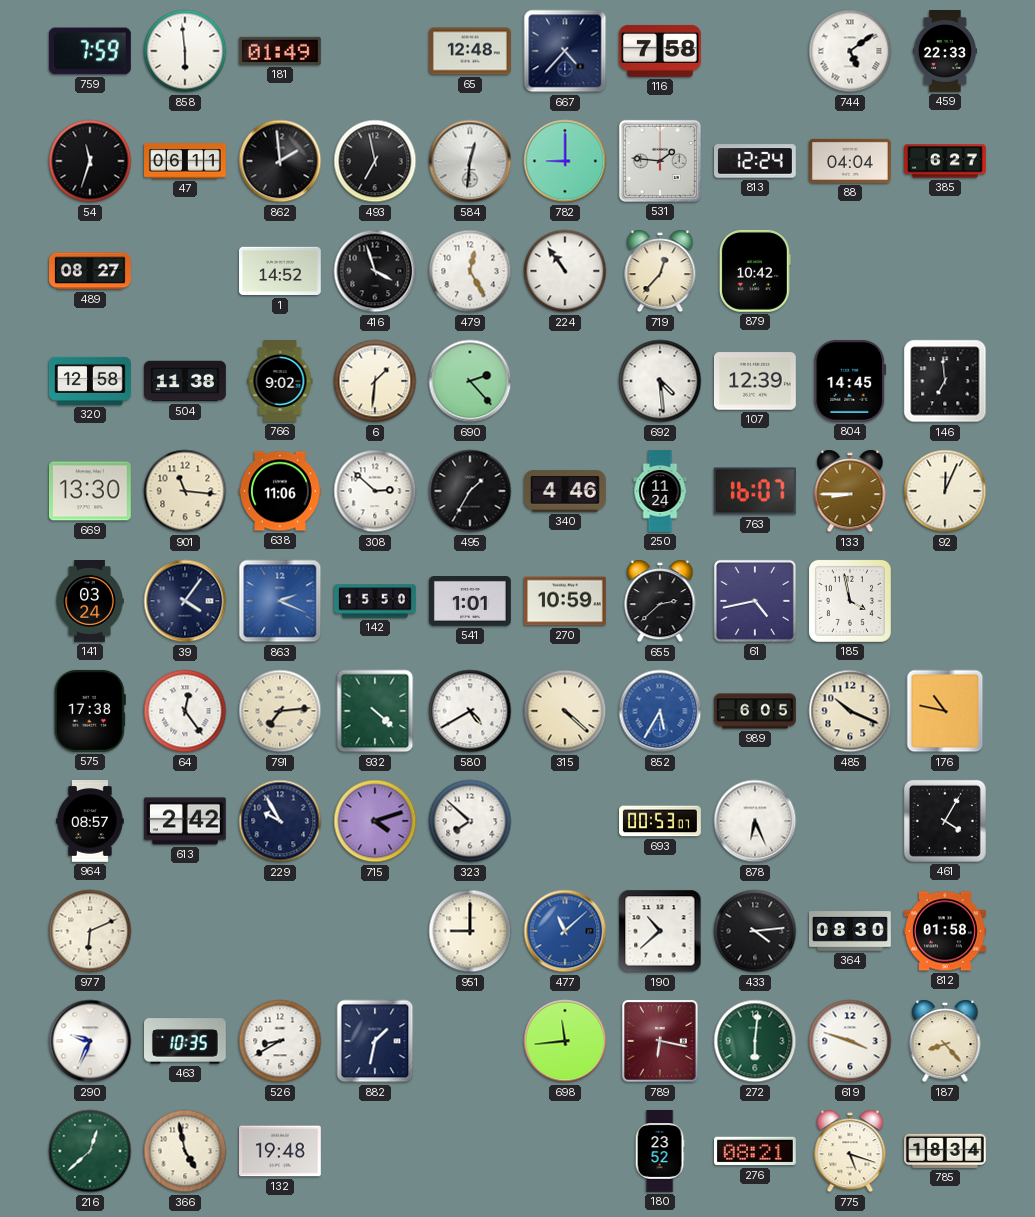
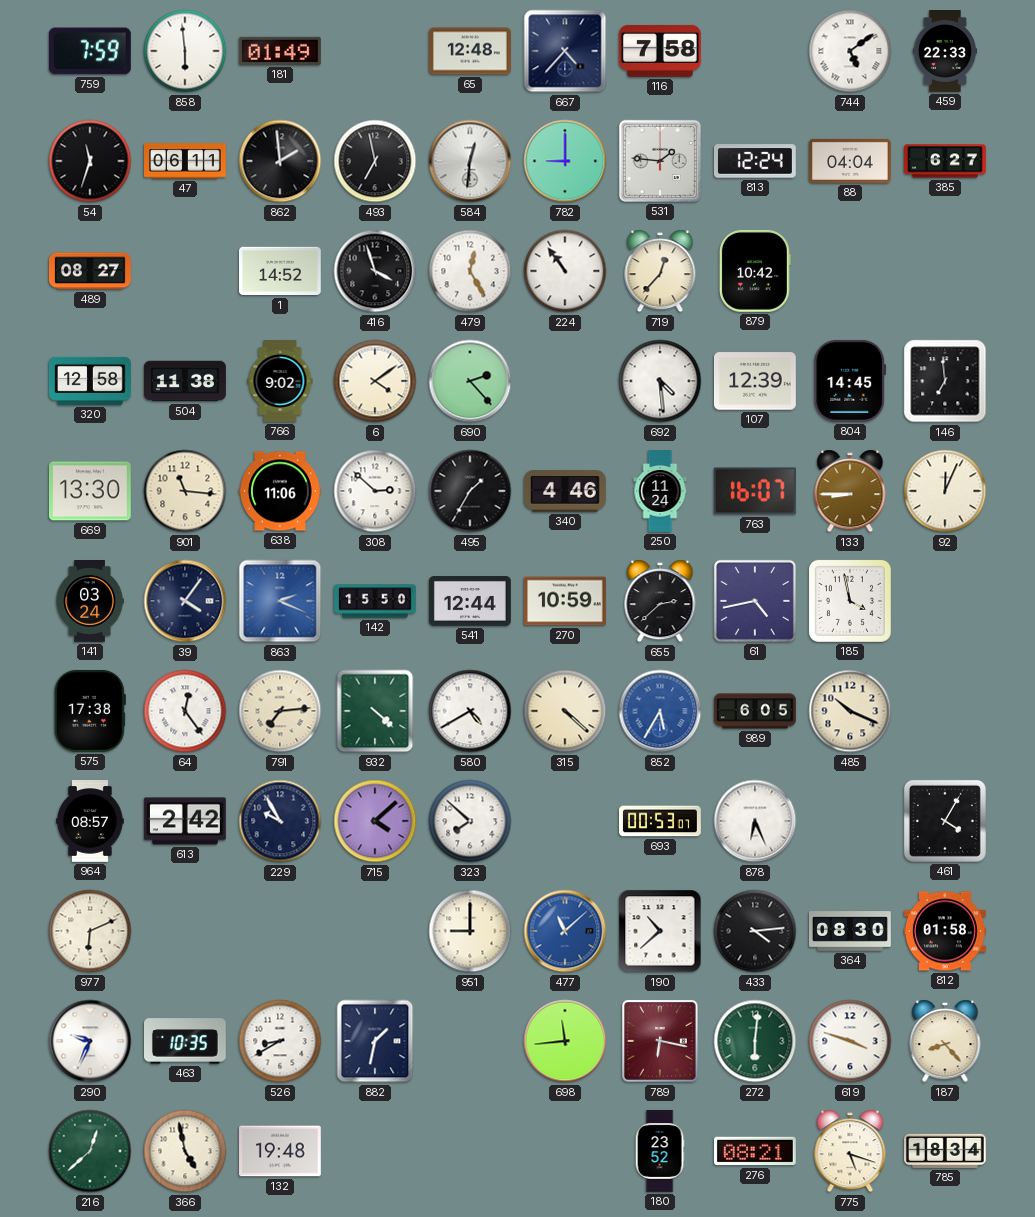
6: 1:31 -> 4:09
541: 1:01 -> 12:44
176: 10:47 -> none
715: 4:12 -> 4:08
